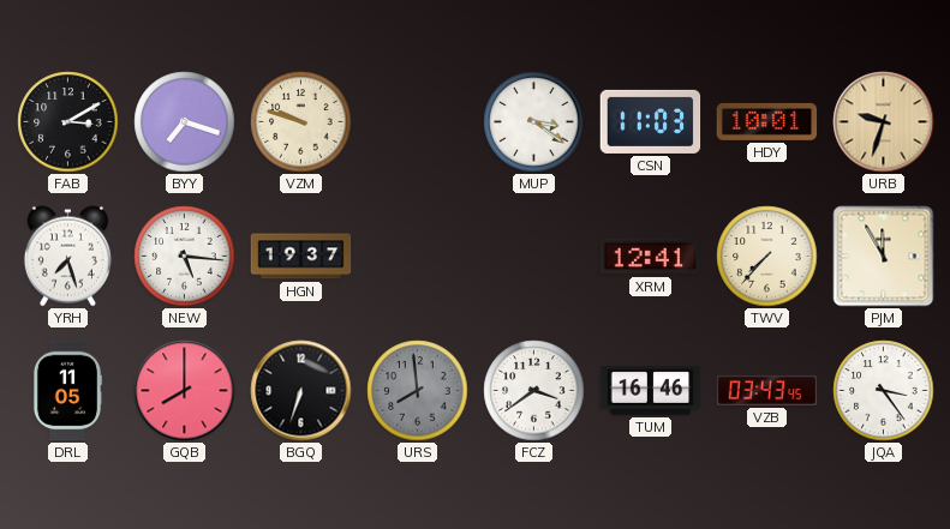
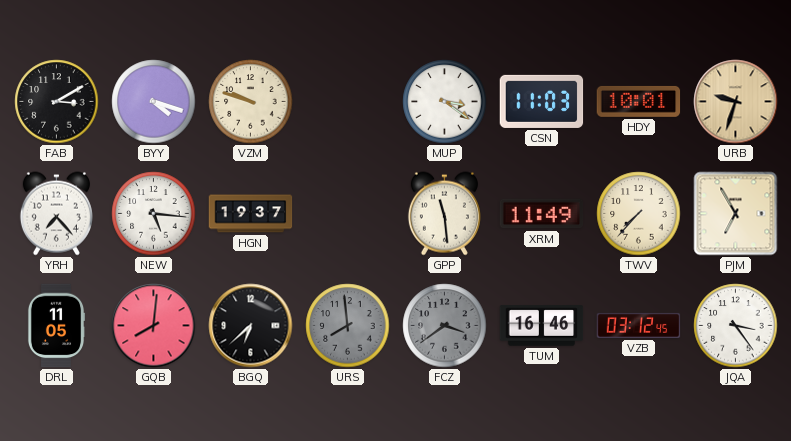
BYY: 7:18 -> 4:18
YRH: 7:27 -> 7:23
GPP: none -> 11:29
XRM: 12:41 -> 11:49
PJM: 11:55 -> 6:55
GQB: 8:00 -> 8:01
BGQ: 6:33 -> 6:38
FCZ dial: white -> grey
VZB: 03:43 -> 03:12
